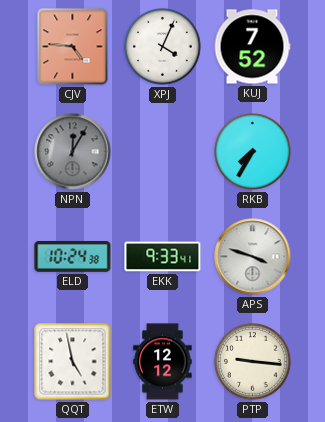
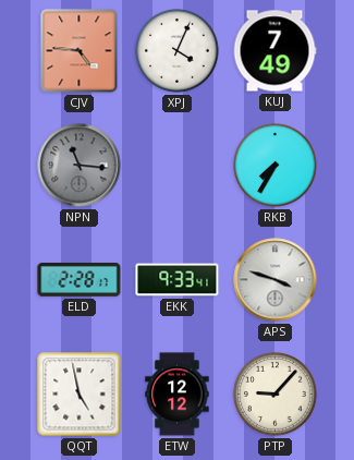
KUJ: 7:52 -> 7:49
NPN: 12:05 -> 11:16
ELD: 10:24 -> 2:28
PTP: 9:16 -> 9:07
